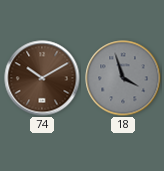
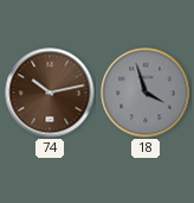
74: 10:10 -> 10:13
